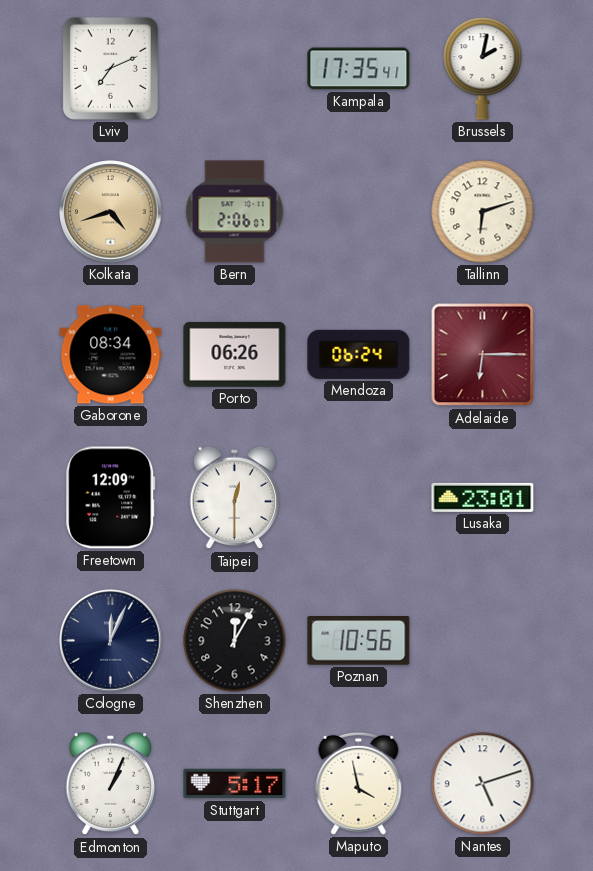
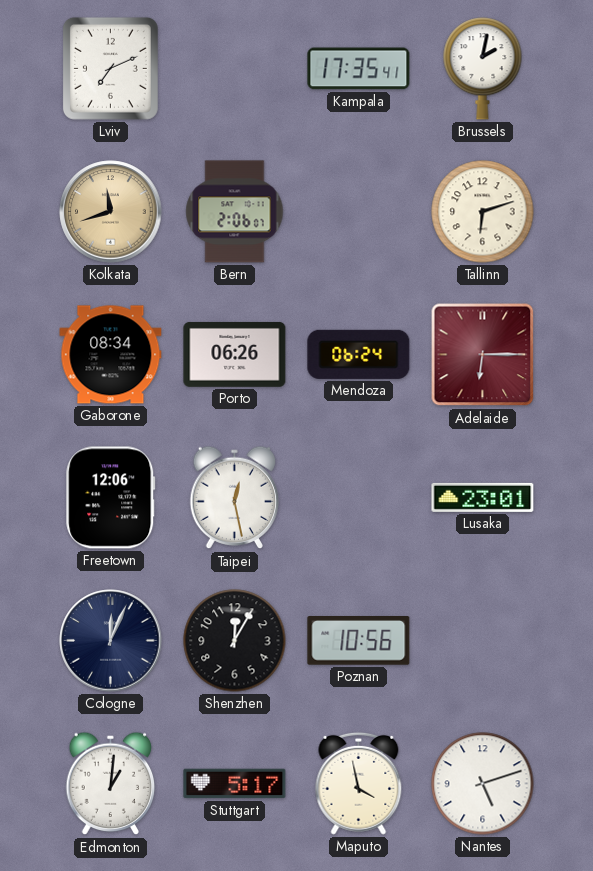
Kolkata: 4:42 -> 11:42
Freetown: 12:09 -> 12:06
Taipei: 12:30 -> 12:28
Edmonton: 1:04 -> 1:01
